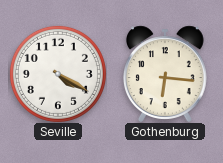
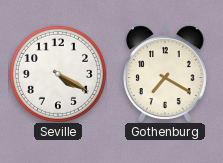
Gothenburg: 6:16 -> 7:20
